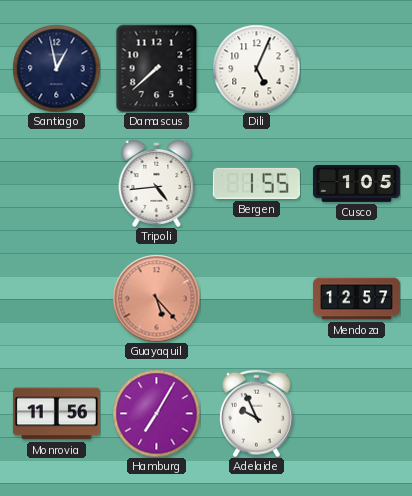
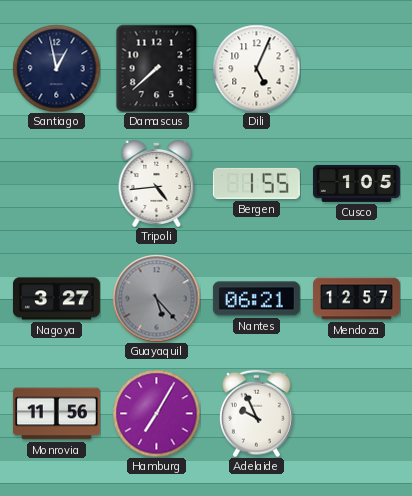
Nagoya: none -> 3:27
Guayaquil dial: salmon -> grey
Nantes: none -> 06:21
